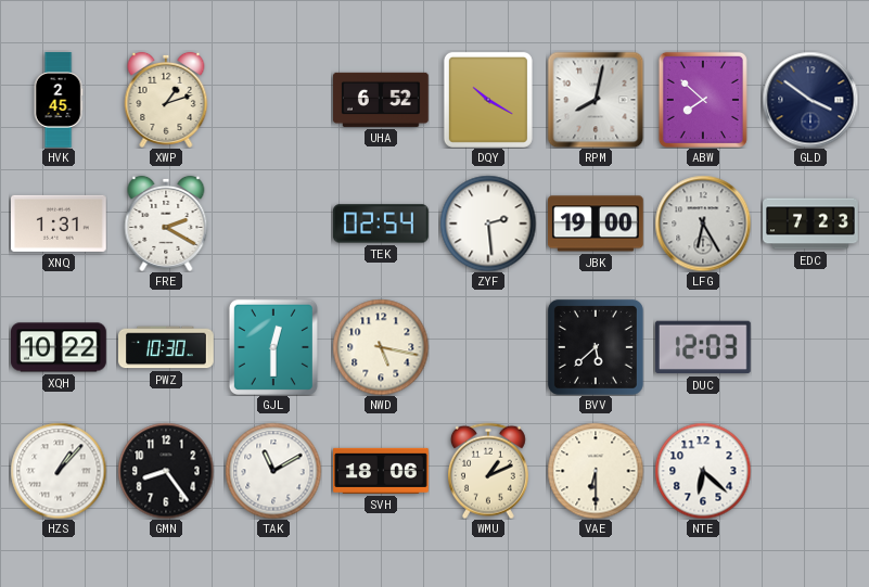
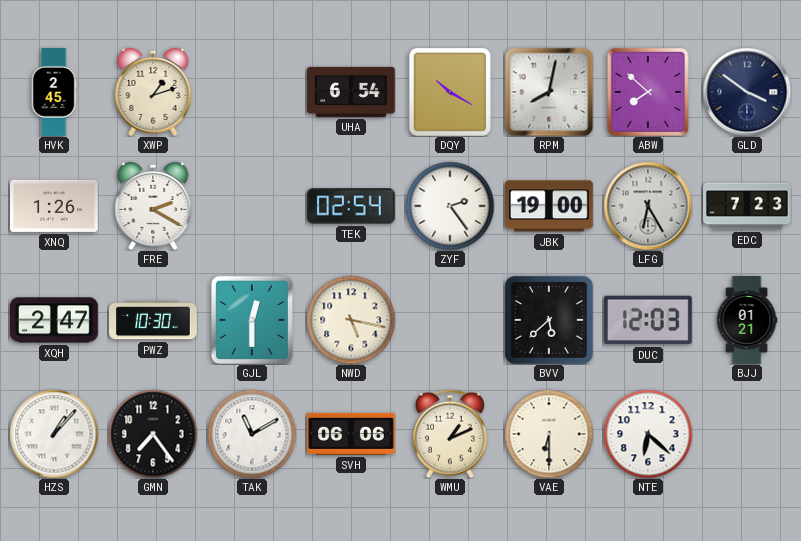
UHA: 6:52 -> 6:54
XNQ: 1:31 -> 1:26
ZYF: 2:29 -> 2:24
XQH: 10:22 -> 2:47
BJJ: none -> 01:21
GMN: 8:24 -> 7:24
SVH: 18:06 -> 06:06
